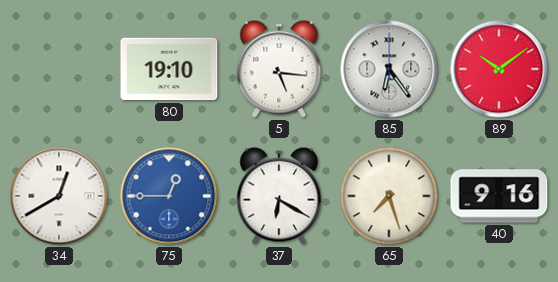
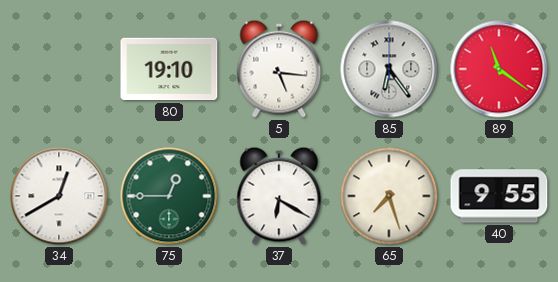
89: 10:09 -> 11:21
75 dial: blue -> green
40: 9:16 -> 9:55
